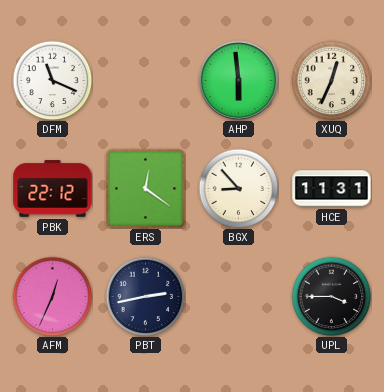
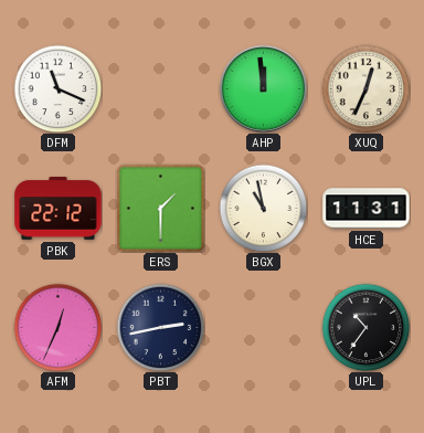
AHP: 5:59 -> 11:59
ERS: 12:21 -> 1:30
BGX: 8:53 -> 10:58
UPL: 3:45 -> 10:36
